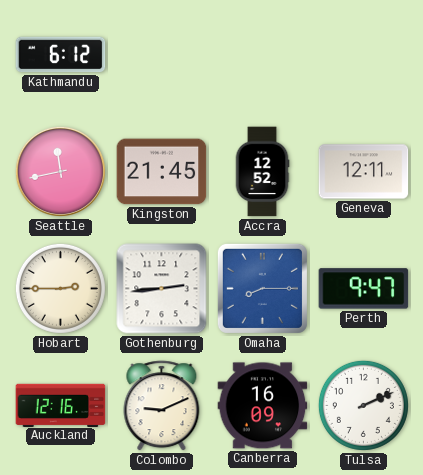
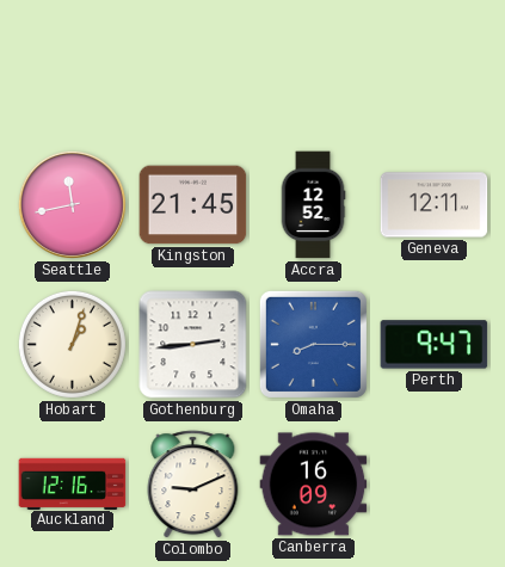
Kathmandu: 6:12 -> none
Hobart: 2:45 -> 1:03
Tulsa: 2:11 -> none
